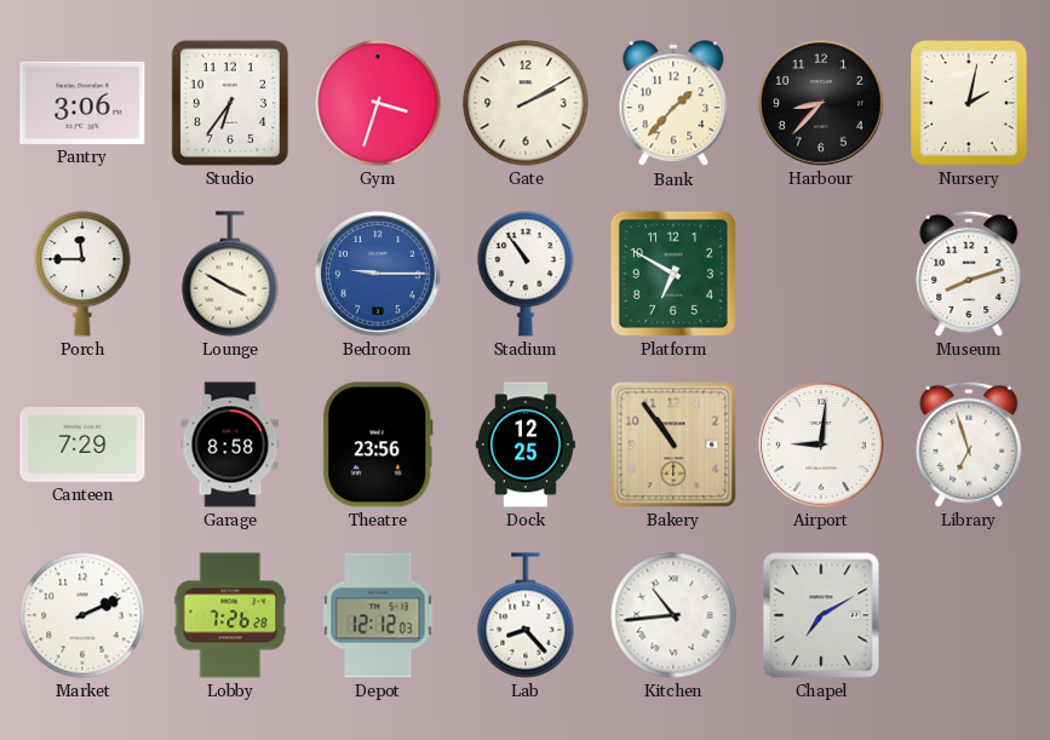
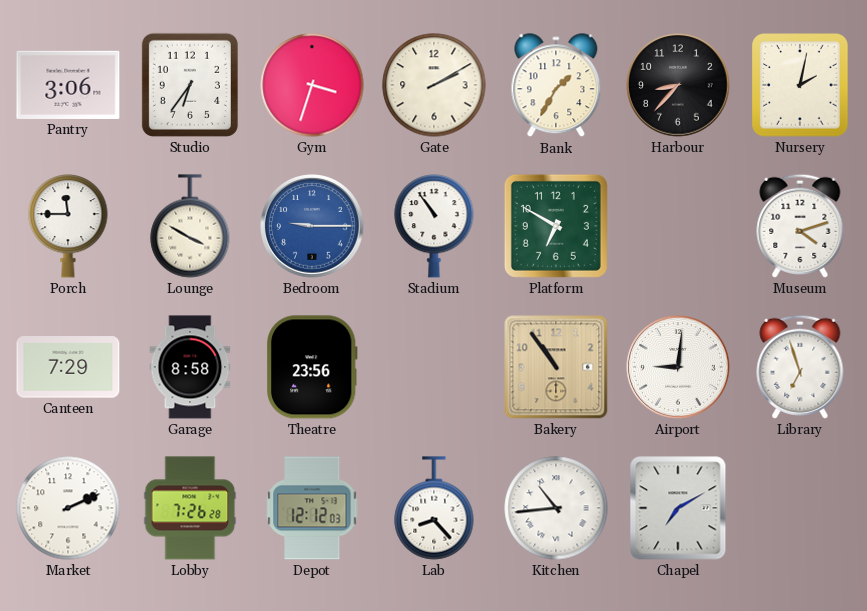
Bank: 1:37 -> 1:35
Museum: 8:12 -> 4:12
Dock: 12:25 -> none
